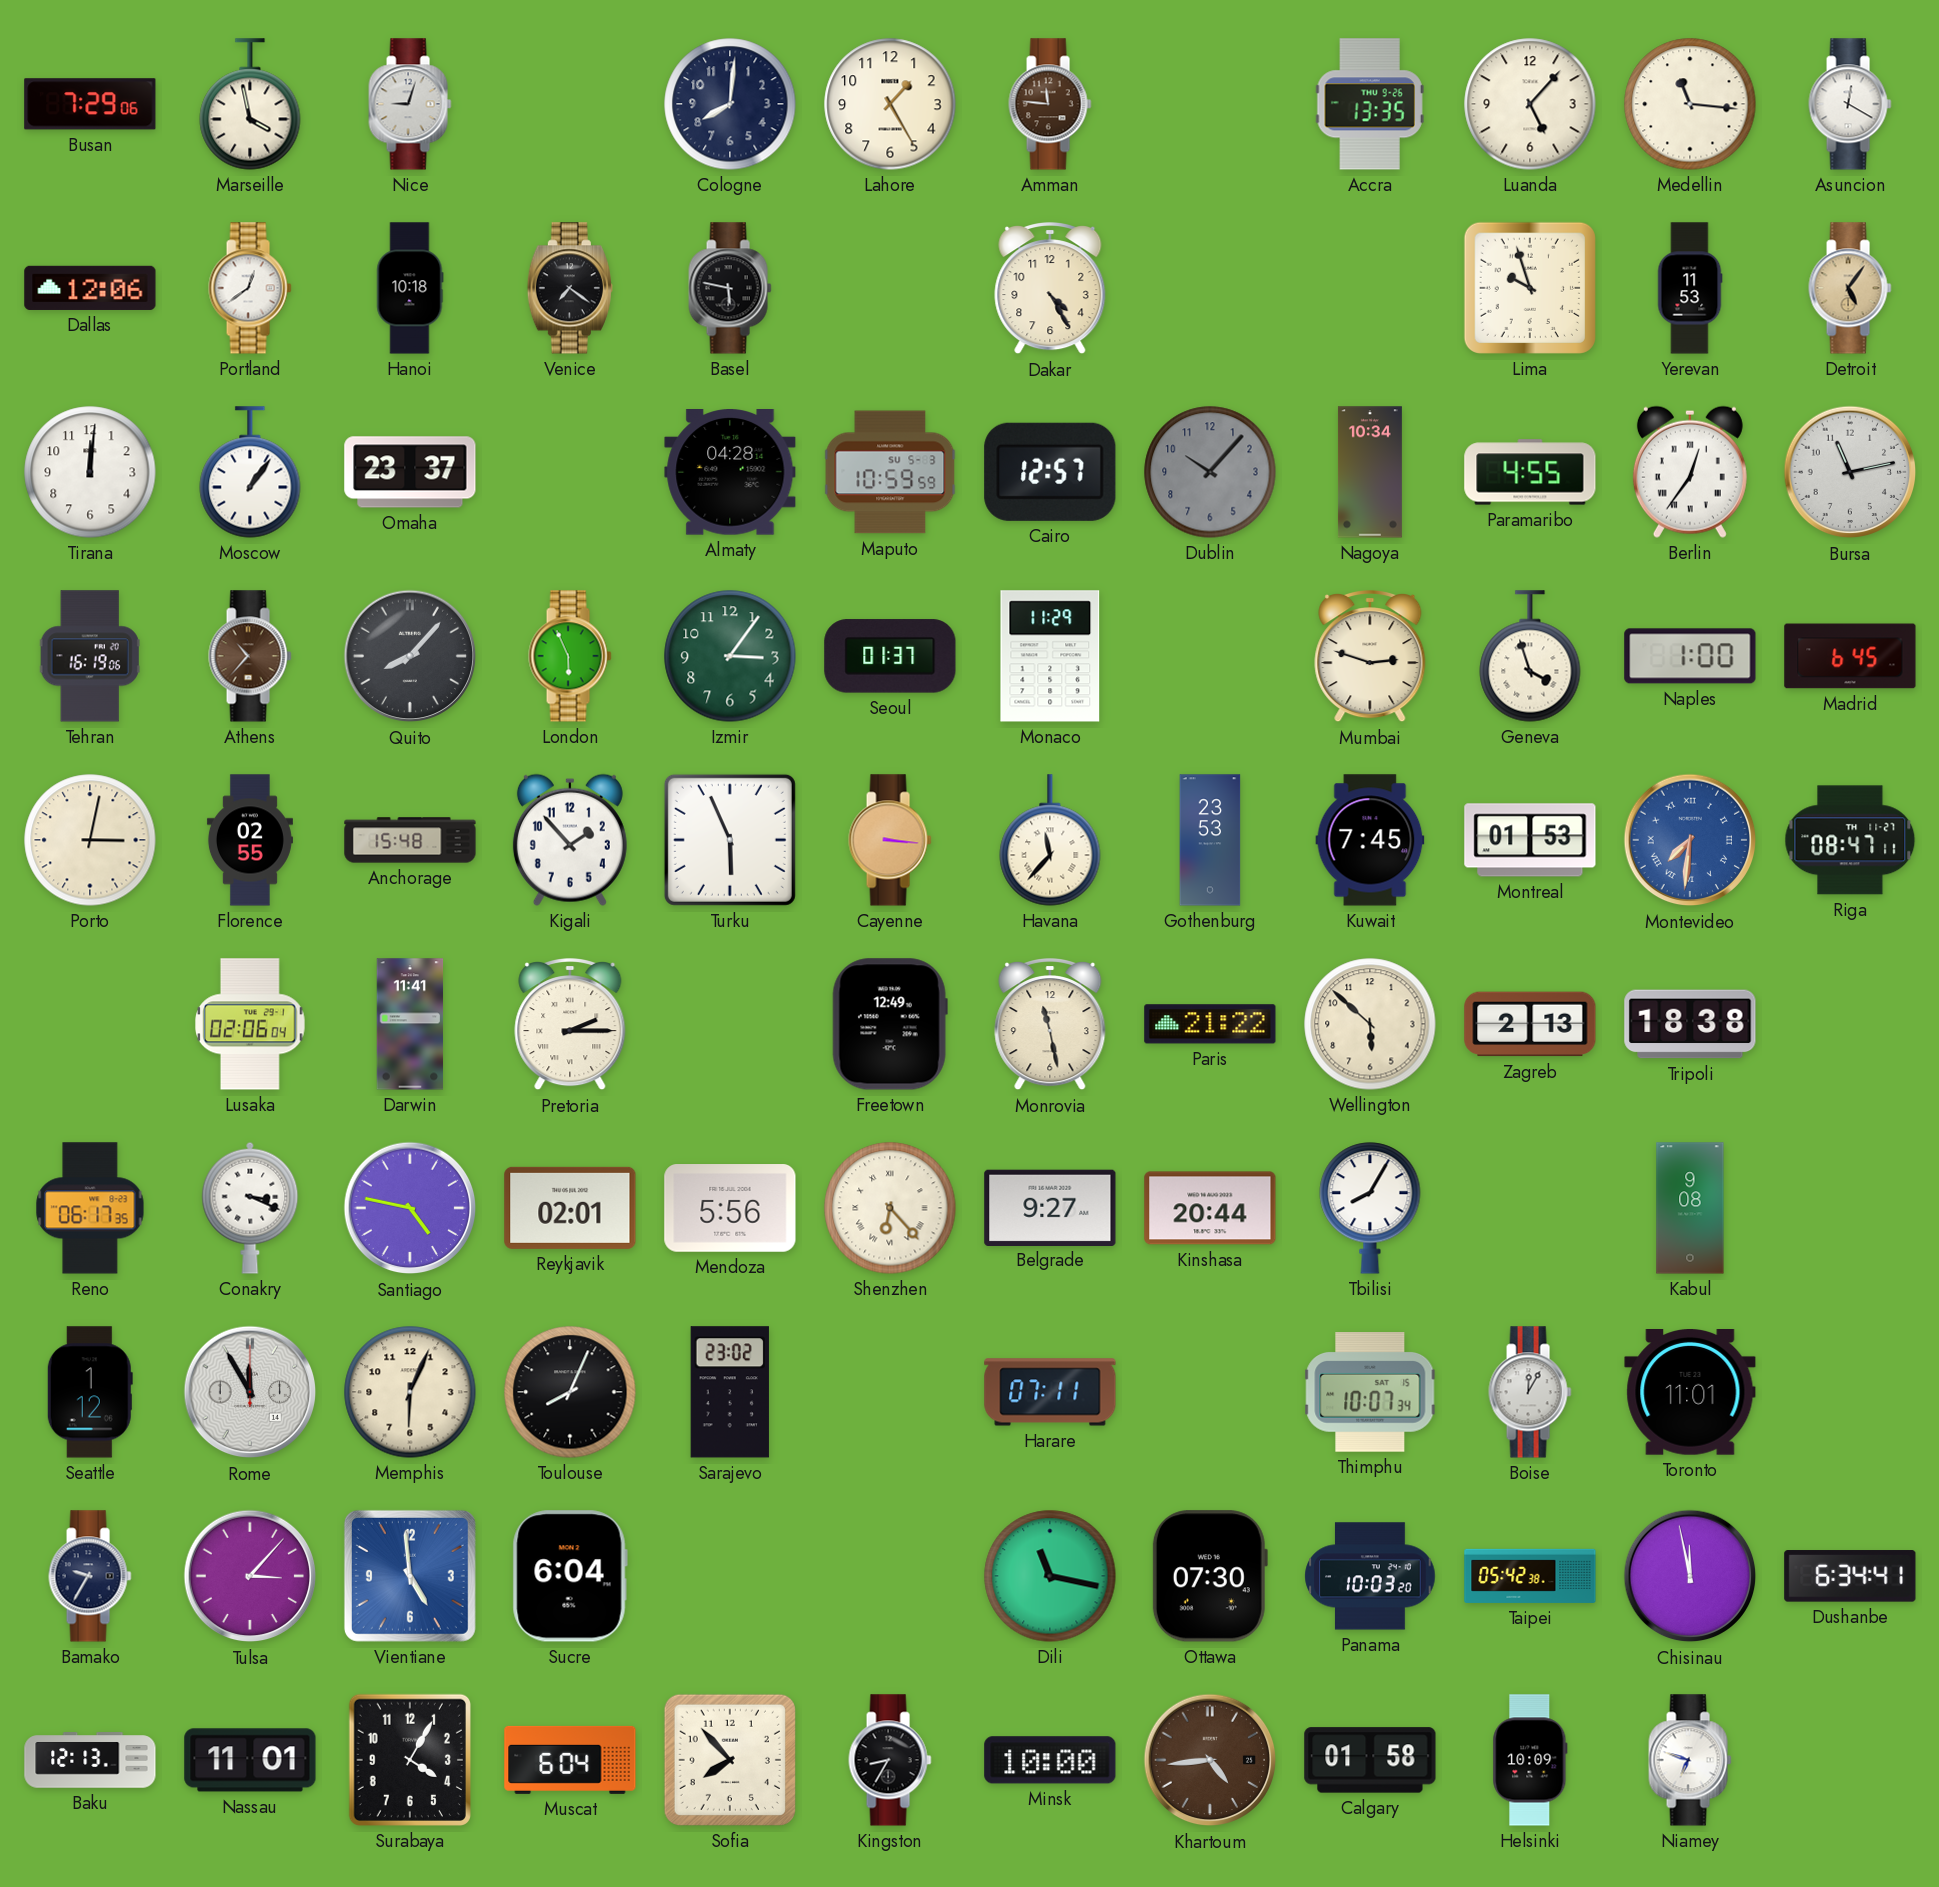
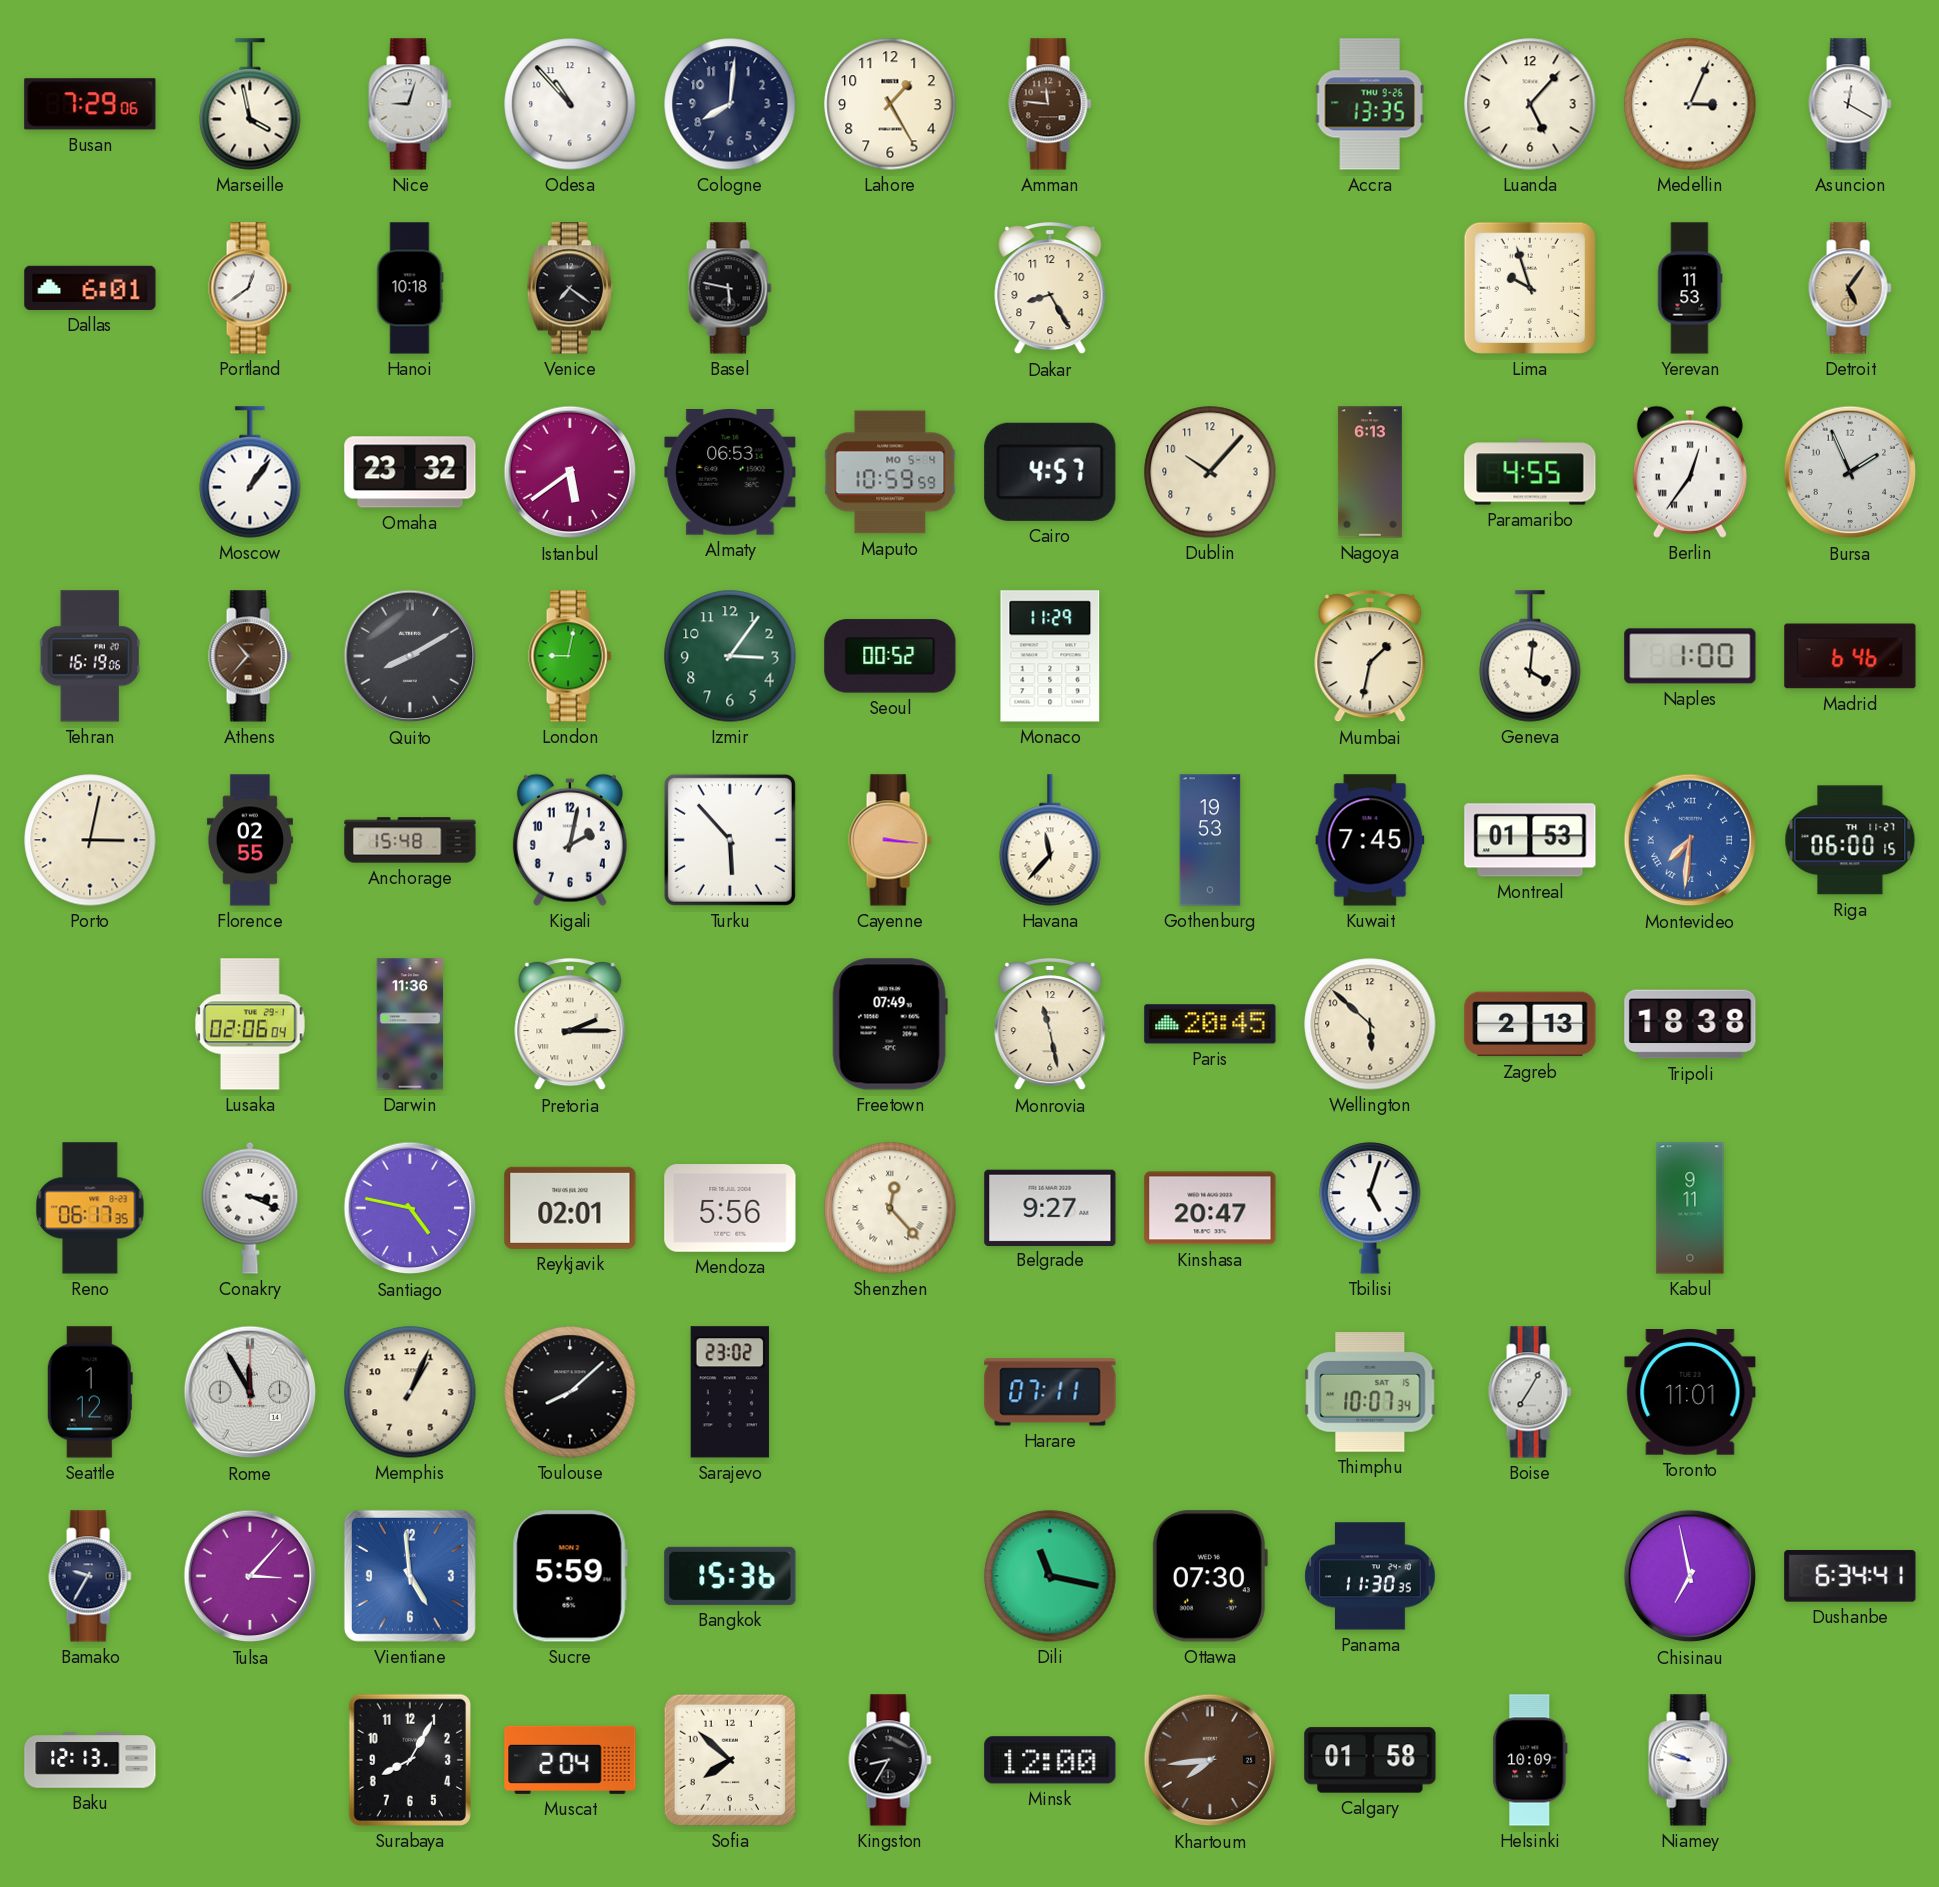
Odesa: none -> 10:53
Medellin: 11:16 -> 3:04
Dallas: 12:06 -> 6:01
Dakar: 4:25 -> 8:25
Tirana: 12:01 -> none
Omaha: 23:37 -> 23:32
Istanbul: none -> 5:39
Almaty: 04:28 -> 06:53
Maputo date: SU 5-3 -> MO 5-4
Cairo: 12:57 -> 4:57
Dublin dial: grey -> cream
Nagoya: 10:34 -> 6:13
Bursa: 11:13 -> 1:56
Quito: 8:07 -> 8:10
London: 5:56 -> 9:02
Seoul: 01:37 -> 00:52
Mumbai: 2:48 -> 1:32
Geneva: 3:57 -> 4:01
Madrid: 6:45 -> 6:46
Kigali: 1:53 -> 2:02
Turku: 5:56 -> 5:53
Gothenburg: 23:53 -> 19:53
Riga: 08:47 -> 06:00
Darwin: 11:41 -> 11:36
Freetown: 12:49 -> 07:49
Paris: 21:22 -> 20:45
Shenzhen: 6:23 -> 12:23
Kinshasa: 20:44 -> 20:47
Tbilisi: 8:05 -> 5:03
Kabul: 9:08 -> 9:11
Memphis: 6:04 -> 1:04
Toulouse: 8:04 -> 8:08
Boise: 12:05 -> 7:05
Sucre: 6:04 -> 5:59
Bangkok: none -> 15:36
Panama: 10:03 -> 11:30
Taipei: 05:42 -> none
Chisinau: 11:58 -> 6:58
Nassau: 11:01 -> none
Surabaya: 4:05 -> 8:05
Muscat: 6:04 -> 2:04
Sofia: 7:53 -> 7:52
Minsk: 10:00 -> 12:00
Khartoum: 4:44 -> 7:44
Niamey: 6:48 -> 9:48
